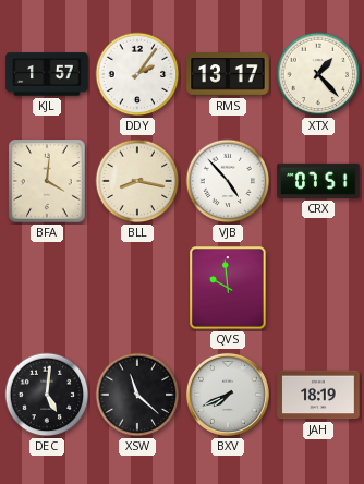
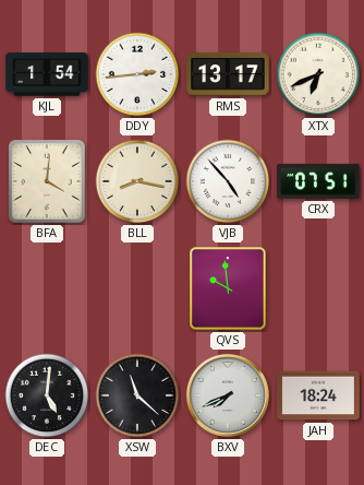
KJL: 1:57 -> 1:54
DDY: 2:06 -> 2:44
XTX: 1:23 -> 6:41
JAH: 18:19 -> 18:24
